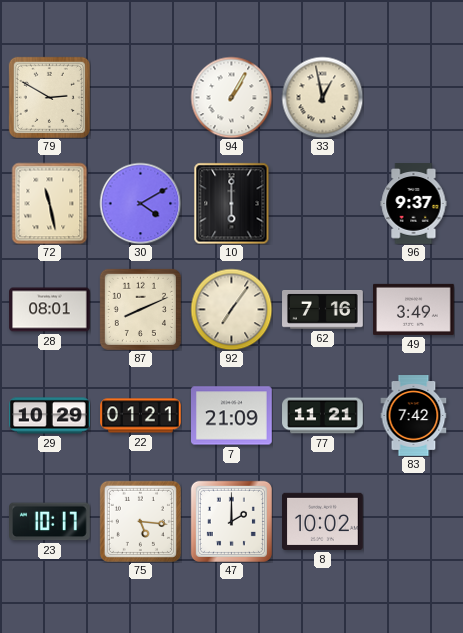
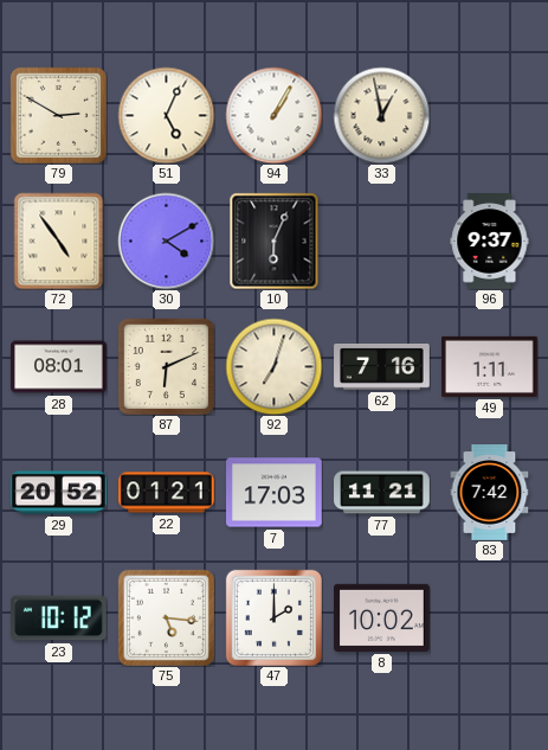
51: none -> 5:04
72: 11:28 -> 4:54
10: 6:00 -> 6:04
87: 8:11 -> 6:11
92: 7:06 -> 7:03
49: 3:49 -> 1:11
29: 10:29 -> 20:52
7: 21:09 -> 17:03
23: 10:17 -> 10:12
